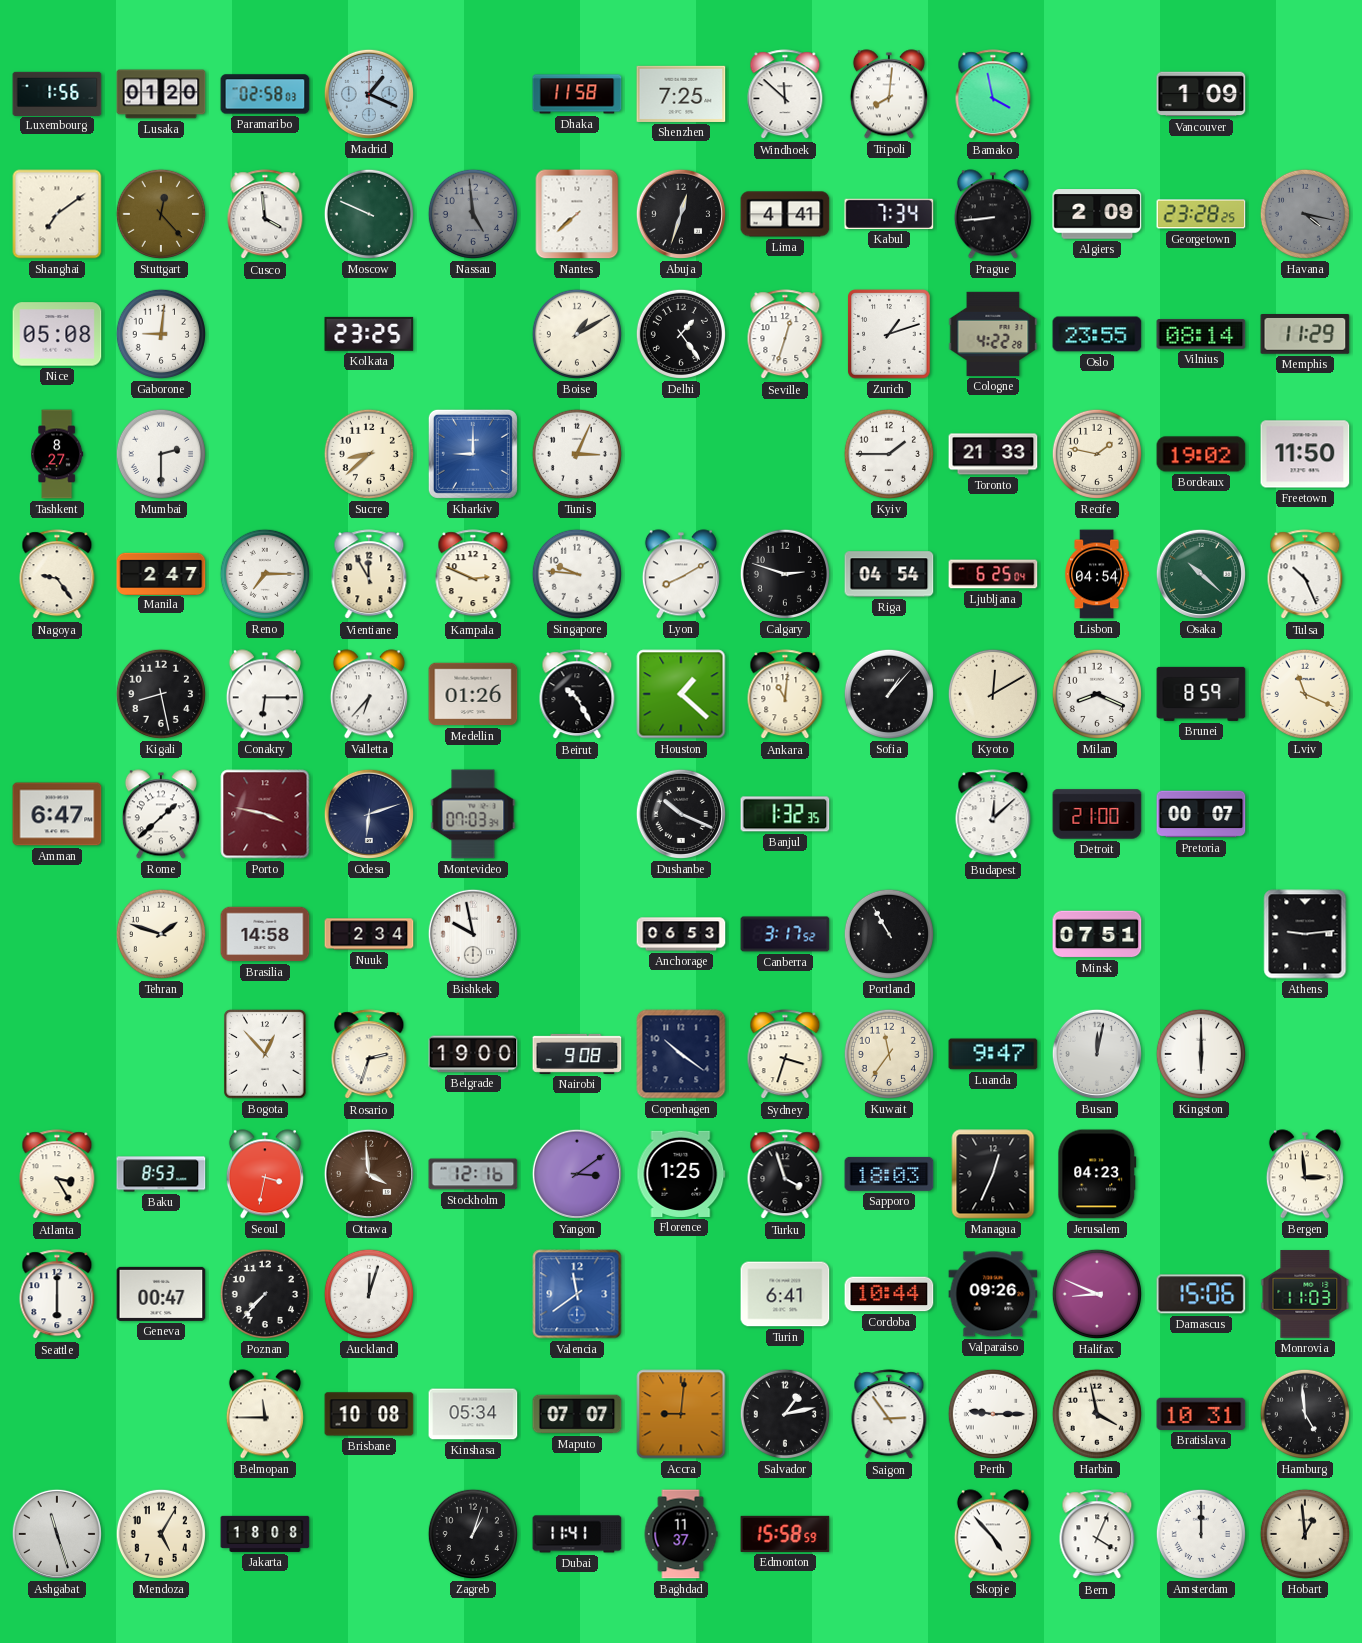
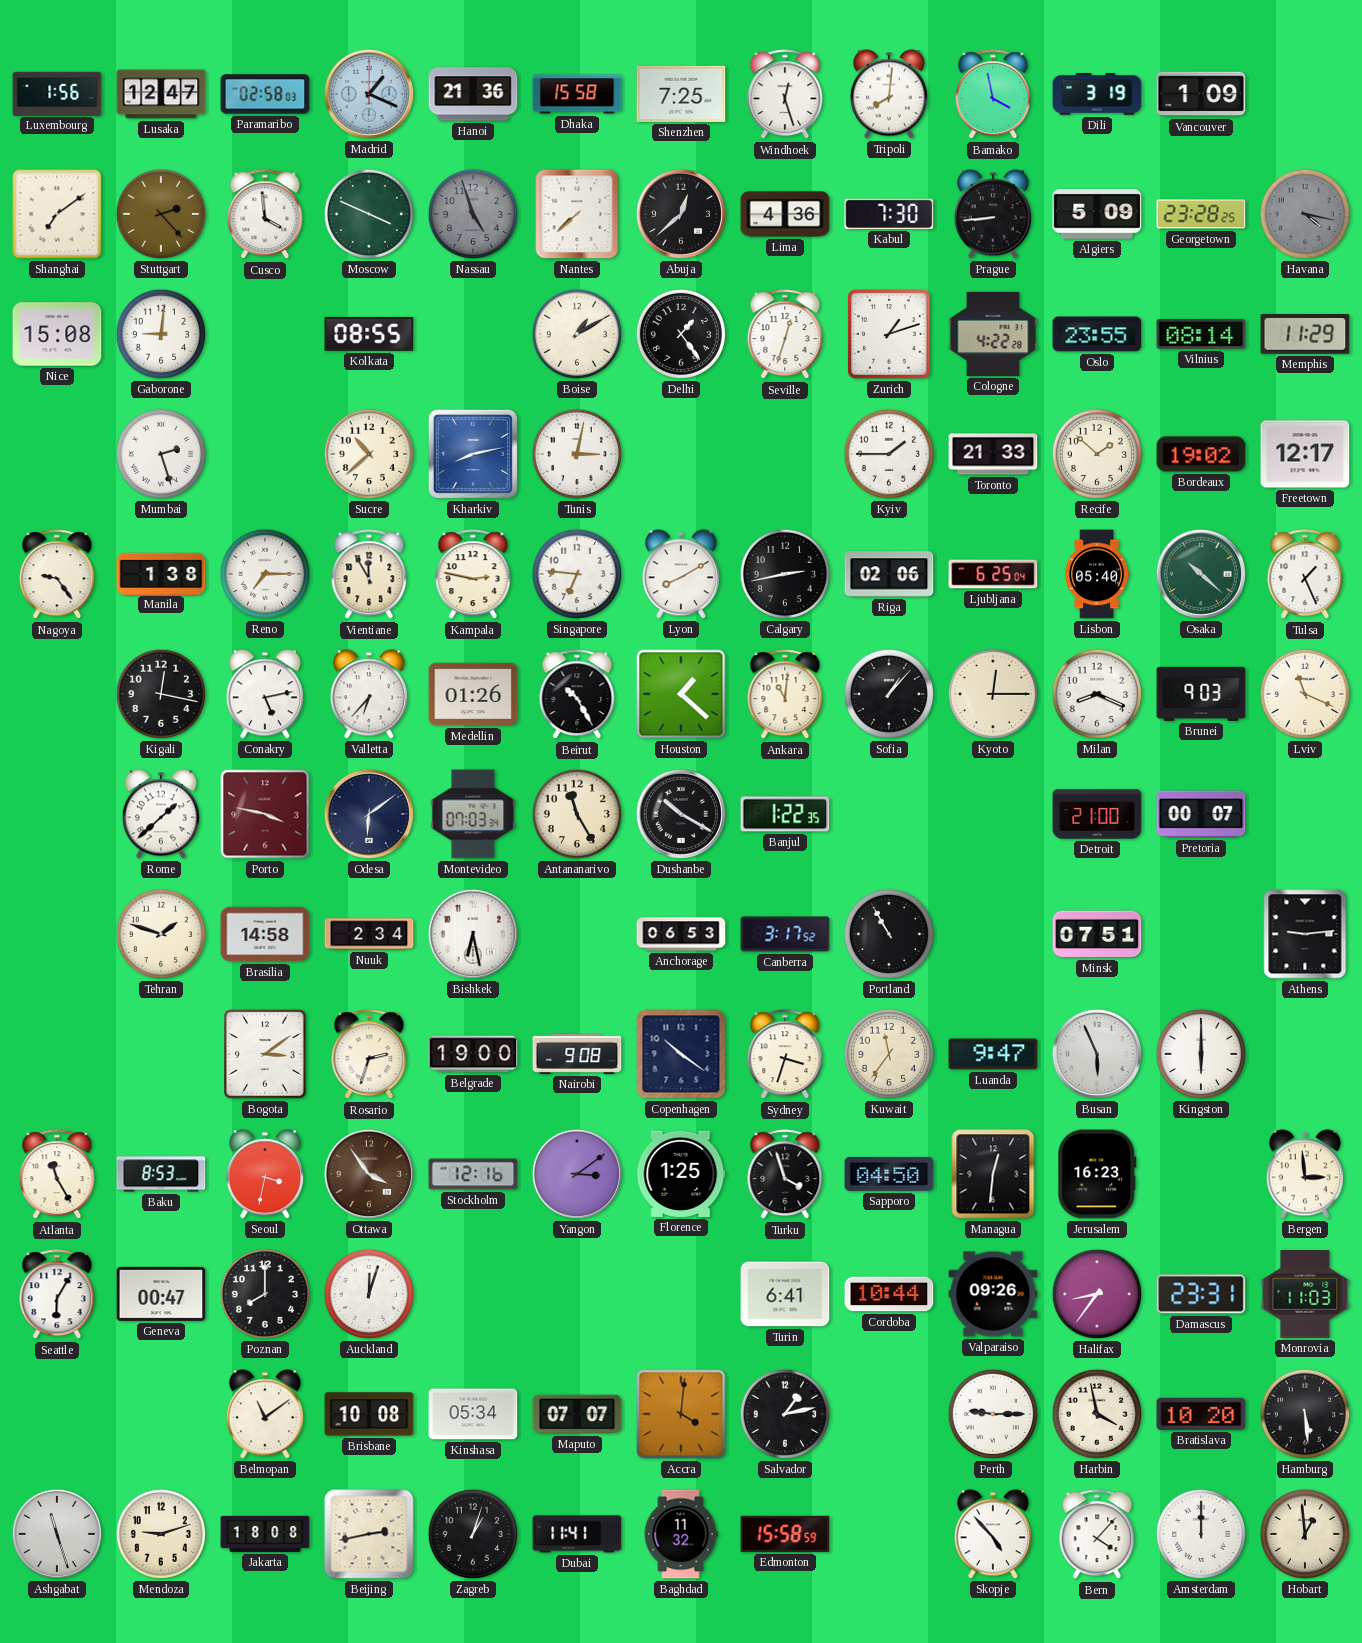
Lusaka: 01:20 -> 12:47
Hanoi: none -> 21:36
Dhaka: 11:58 -> 15:58
Windhoek: 11:52 -> 12:27
Dili: none -> 3:19
Stuttgart: 12:23 -> 2:23
Moscow: 9:49 -> 3:49
Nassau: 4:59 -> 4:57
Abuja: 12:33 -> 12:38
Lima: 4:41 -> 4:36
Kabul: 7:34 -> 7:30
Algiers: 2:09 -> 5:09
Nice: 05:08 -> 15:08
Kolkata: 23:25 -> 08:55
Tashkent: 8:27 -> none
Mumbai: 2:30 -> 2:27
Sucre: 8:38 -> 10:38
Kharkiv: 9:00 -> 8:13
Tunis: 3:04 -> 3:02
Recife: 1:47 -> 1:52
Freetown: 11:50 -> 12:17
Manila: 2:47 -> 1:38
Kampala: 2:49 -> 2:47
Singapore: 9:46 -> 6:46
Calgary: 2:48 -> 2:43
Riga: 04:54 -> 02:06
Lisbon: 04:54 -> 05:40
Tulsa: 10:26 -> 1:26
Kigali: 8:28 -> 12:17
Conakry: 6:15 -> 5:13
Kyoto: 12:10 -> 12:15
Brunei: 8:59 -> 9:03
Amman: 6:47 -> none
Odesa: 6:12 -> 6:09
Antananarivo: none -> 11:25
Dushanbe: 10:19 -> 10:20
Banjul: 1:32 -> 1:22
Budapest: 12:08 -> none
Bishkek: 9:58 -> 6:28
Bogota: 12:53 -> 3:09
Busan: 12:02 -> 5:56
Atlanta: 3:25 -> 11:25
Ottawa: 3:59 -> 3:54
Sapporo: 18:03 -> 04:50
Managua: 12:34 -> 12:31
Jerusalem: 04:23 -> 16:23
Seattle: 6:00 -> 6:05
Poznan: 7:37 -> 8:00
Valencia: 11:39 -> none
Halifax: 8:49 -> 8:36
Damascus: 15:06 -> 23:31
Belmopan: 11:45 -> 11:09
Accra: 9:01 -> 4:01
Saigon: 2:54 -> none
Bratislava: 10:31 -> 10:20
Hamburg: 4:59 -> 5:29
Mendoza: 5:05 -> 9:12
Beijing: none -> 2:43
Baghdad: 11:37 -> 11:32
Bern: 4:04 -> 4:07
